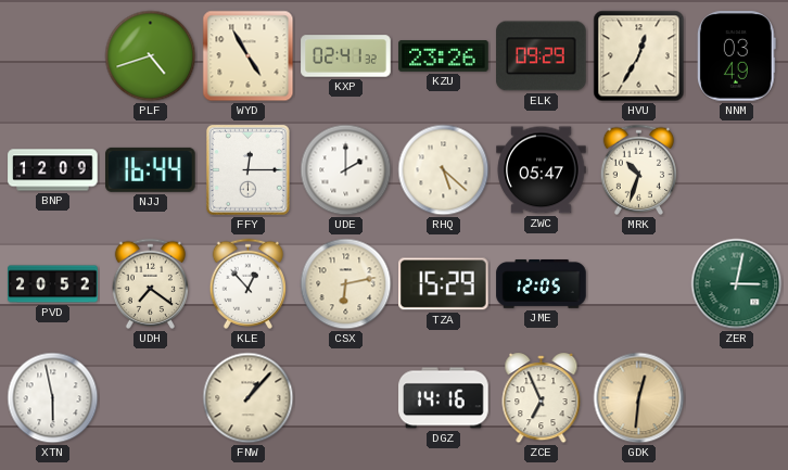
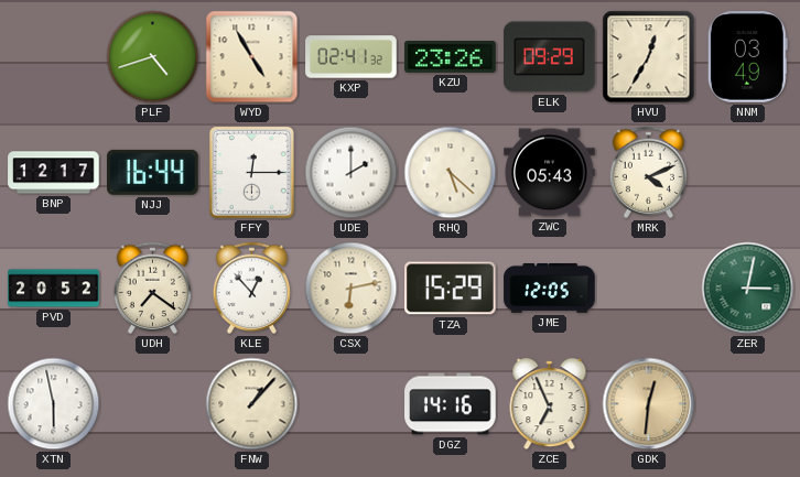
BNP: 12:09 -> 12:17
ZWC: 05:47 -> 05:43
MRK: 10:33 -> 4:11
